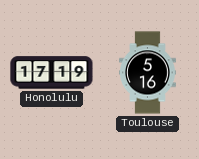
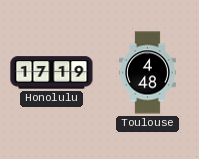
Toulouse: 5:16 -> 4:48
